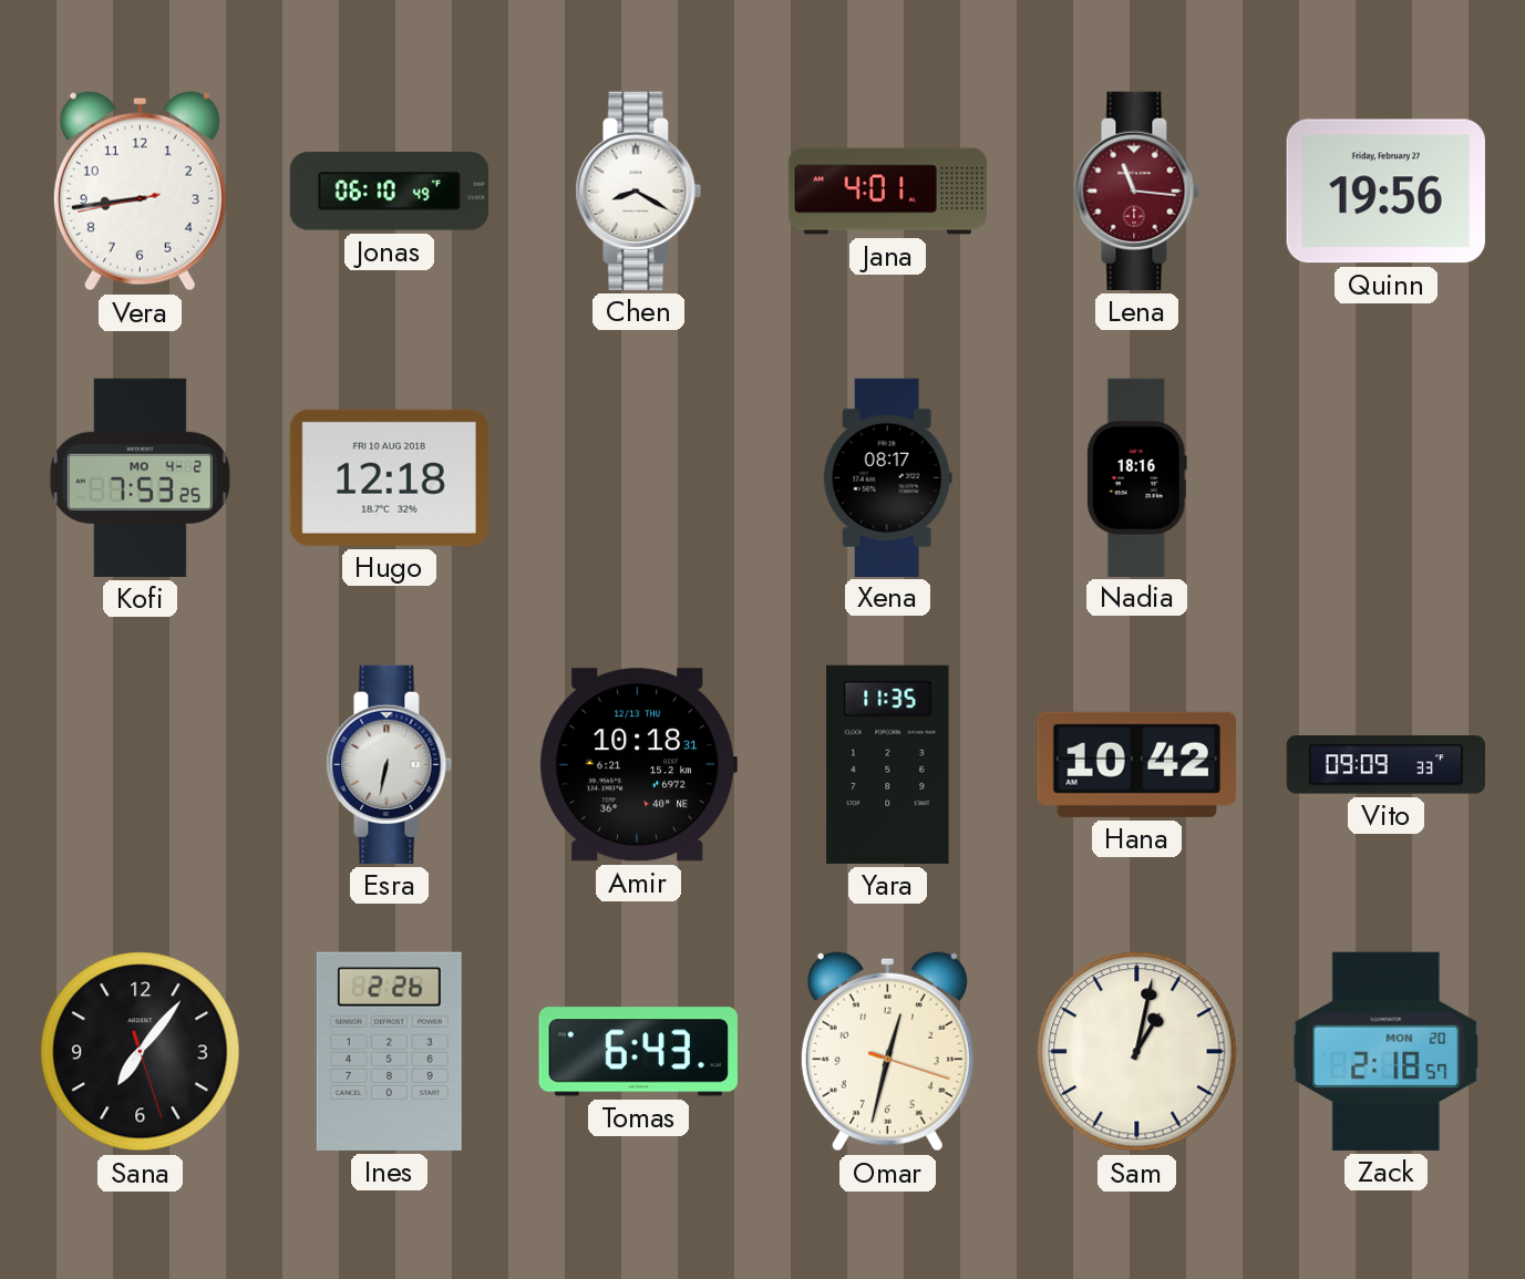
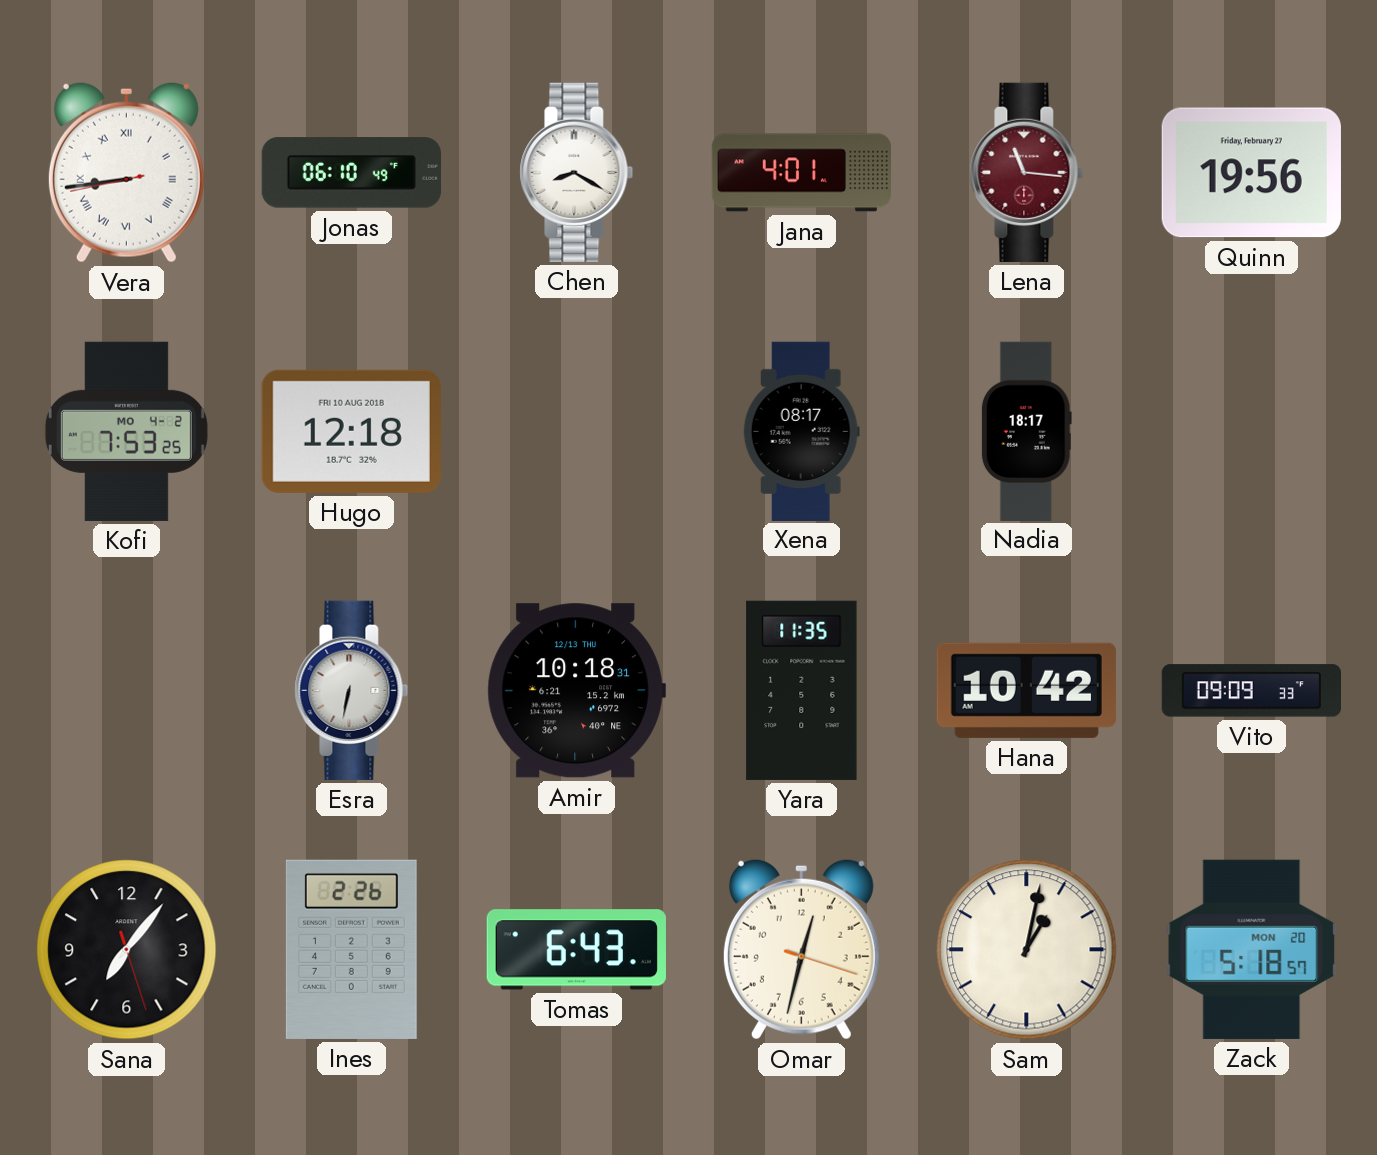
Vera numerals: Arabic -> Roman
Nadia: 18:16 -> 18:17
Zack: 2:18 -> 5:18
